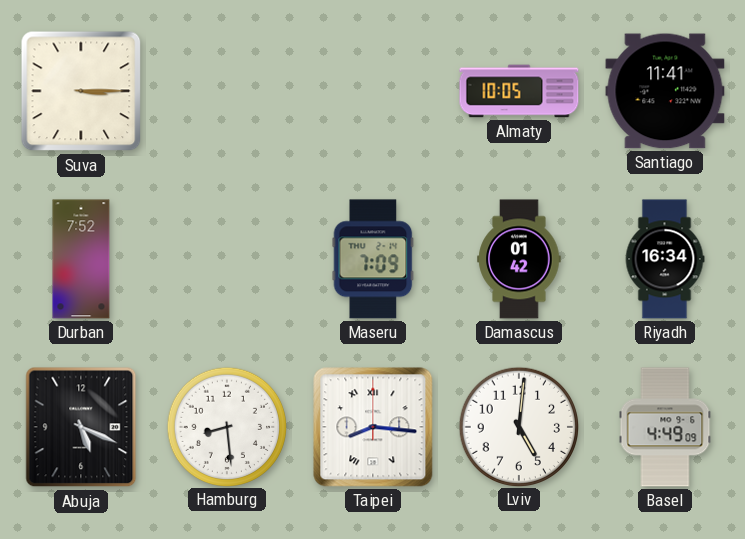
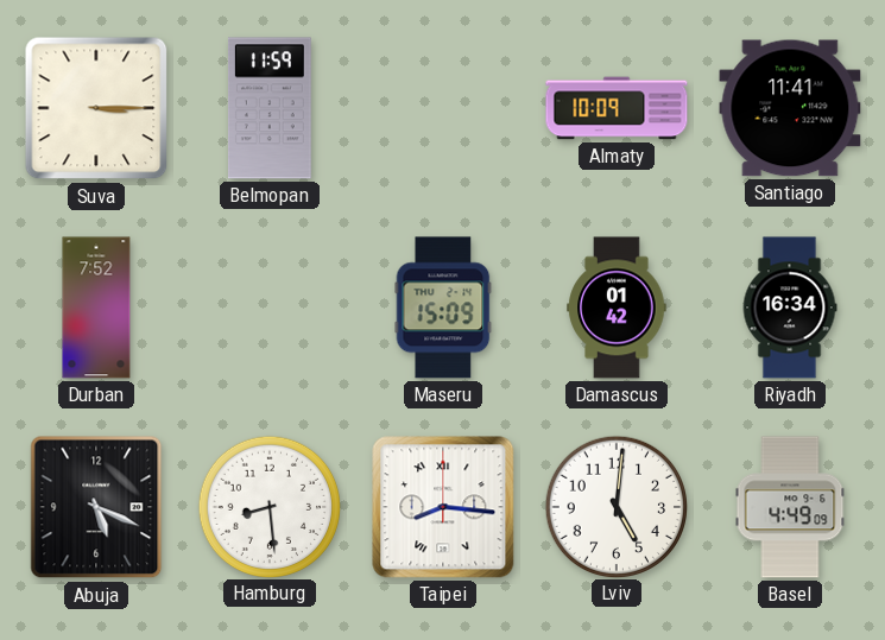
Belmopan: none -> 11:59
Almaty: 10:05 -> 10:09
Maseru: 7:09 -> 15:09
